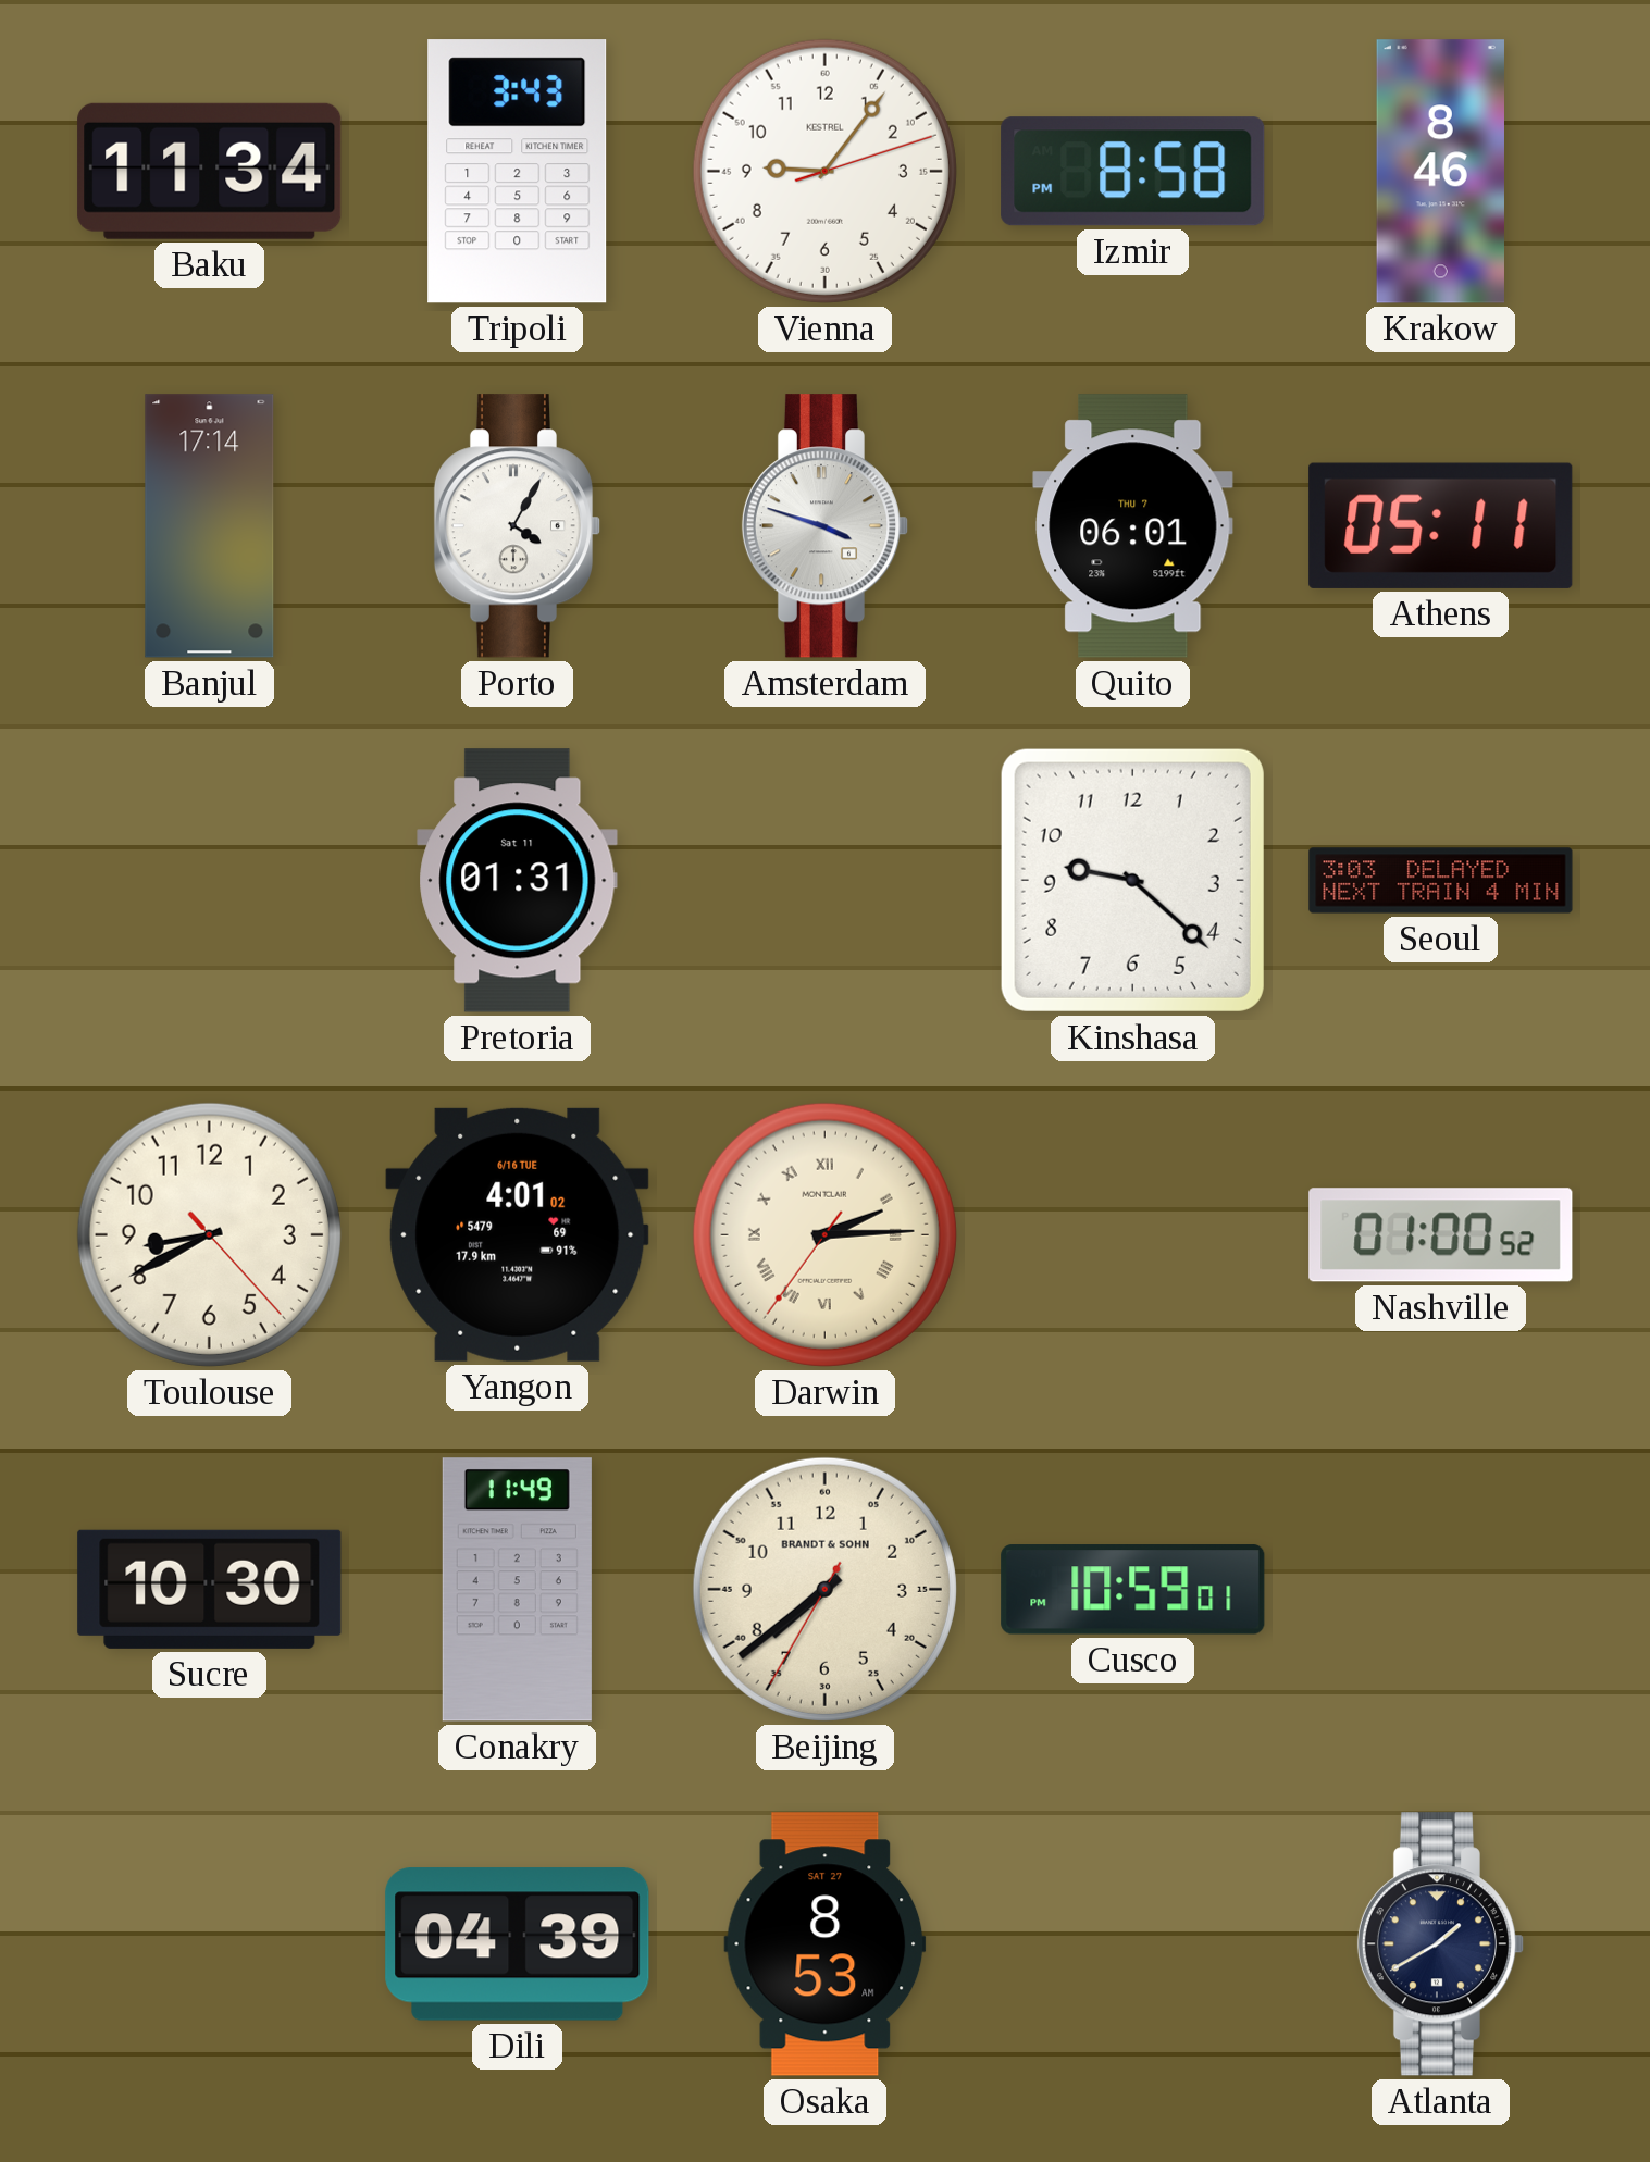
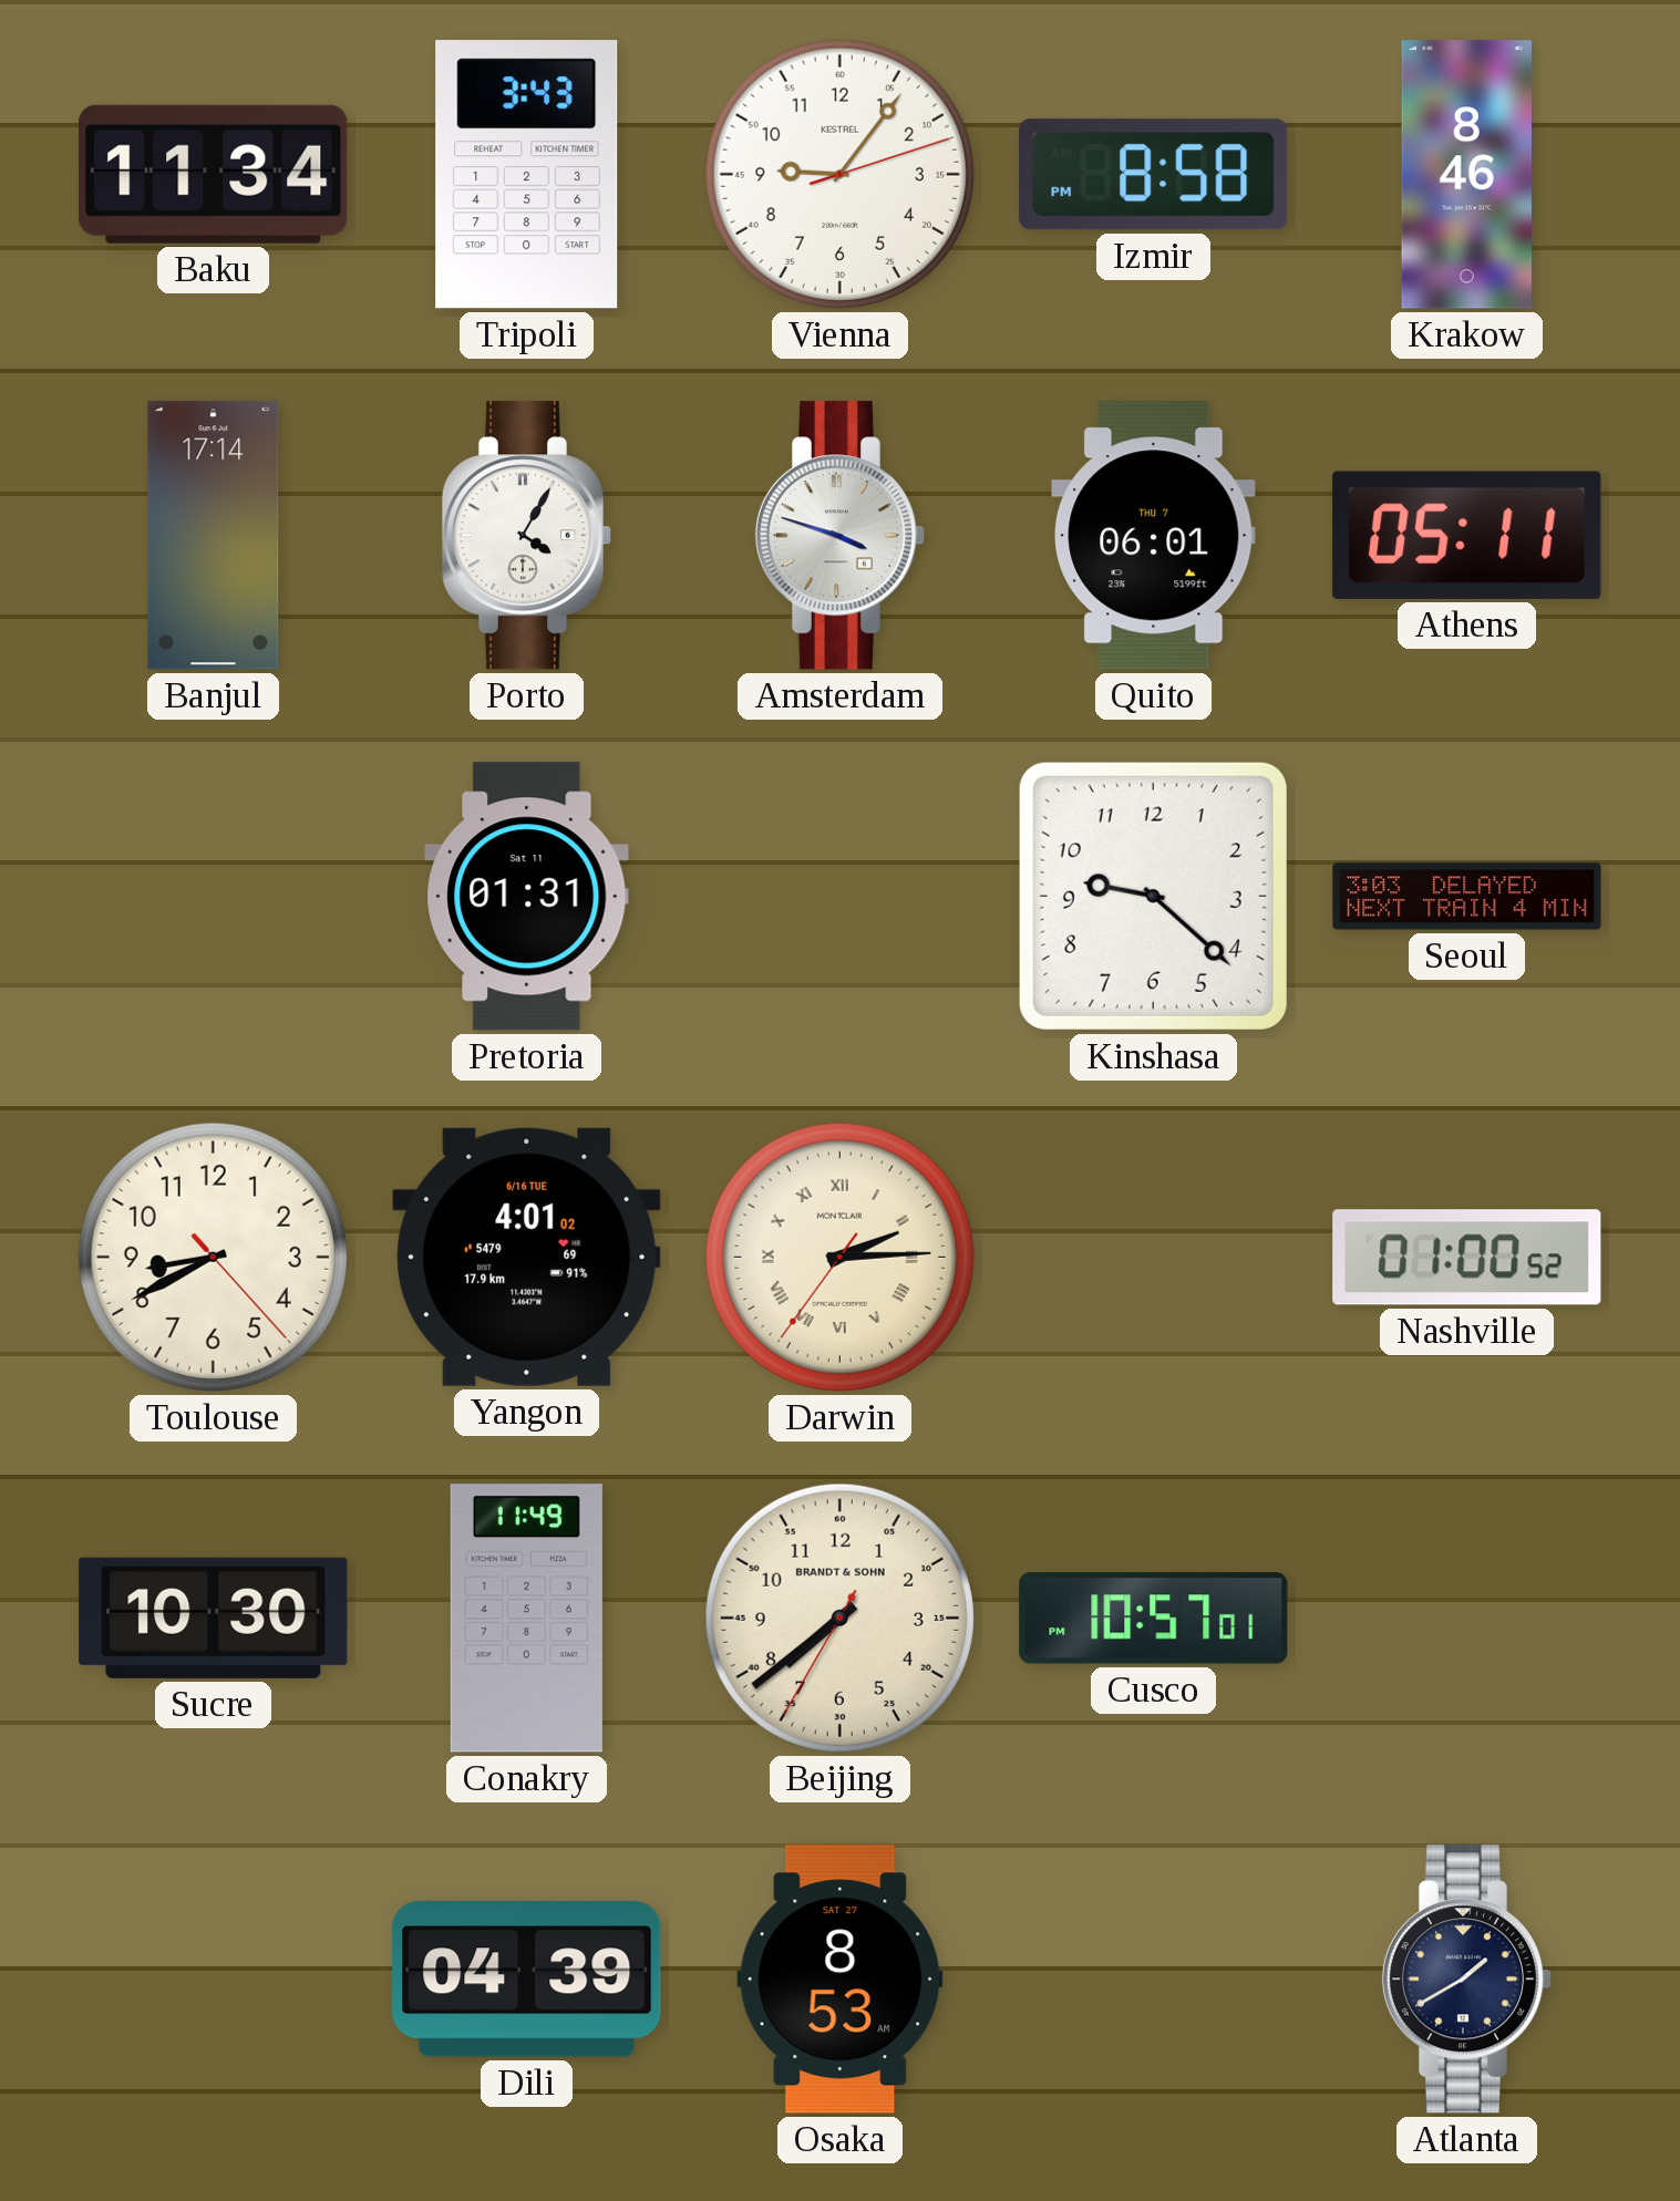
Cusco: 10:59 -> 10:57
